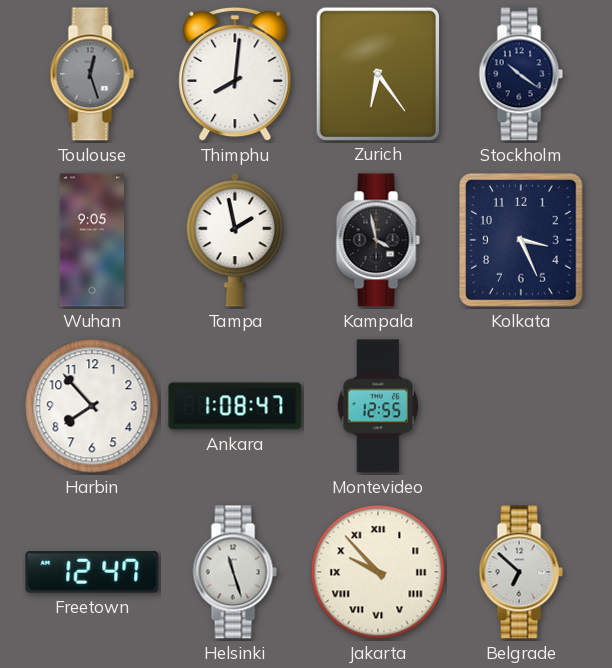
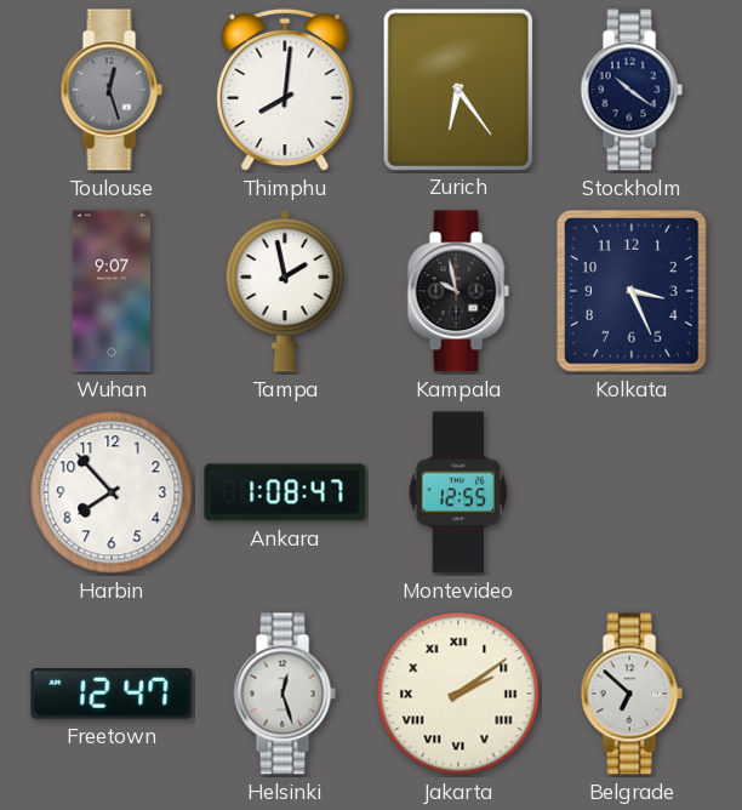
Wuhan: 9:05 -> 9:07
Kampala: 3:58 -> 9:58
Helsinki: 11:27 -> 12:27
Jakarta: 9:53 -> 2:09
